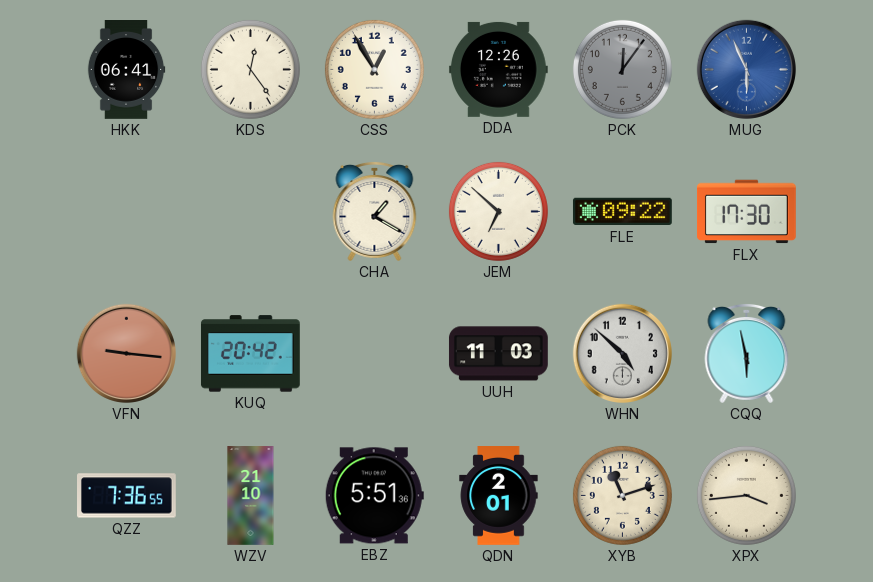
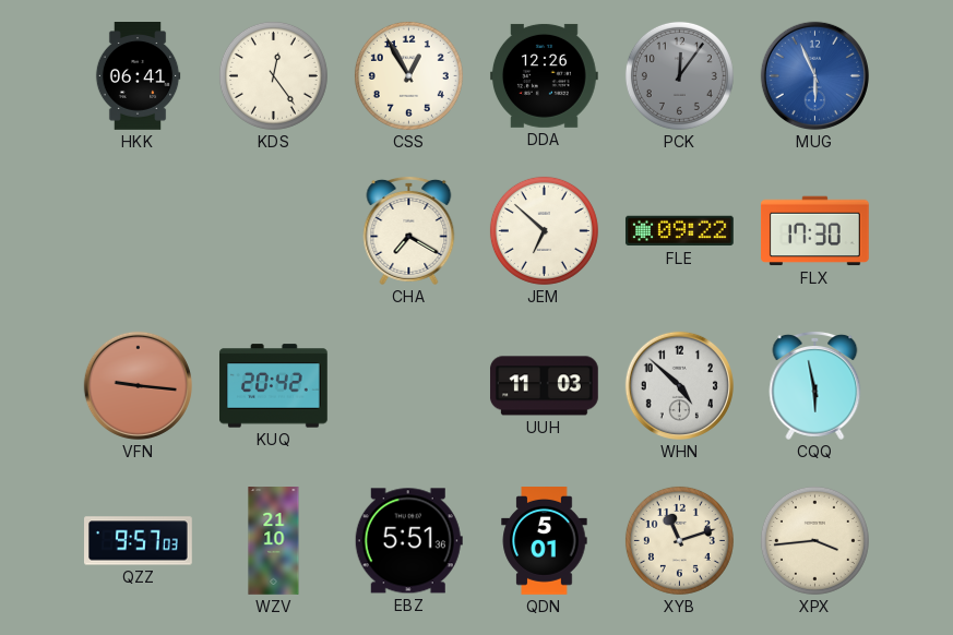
CHA: 1:20 -> 7:20
QZZ: 7:36 -> 9:57
QDN: 2:01 -> 5:01
